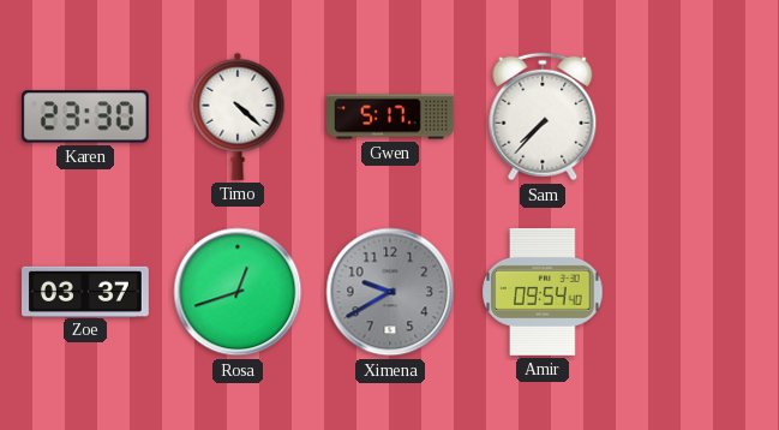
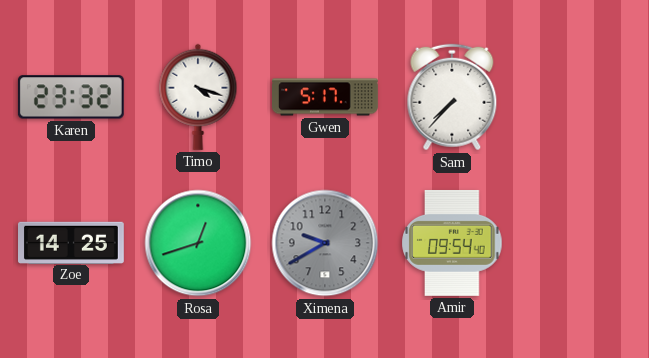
Karen: 23:30 -> 23:32
Timo: 4:22 -> 4:18
Zoe: 03:37 -> 14:25
